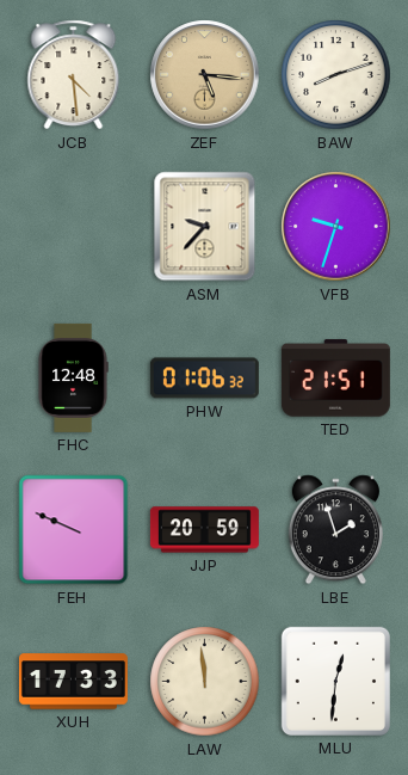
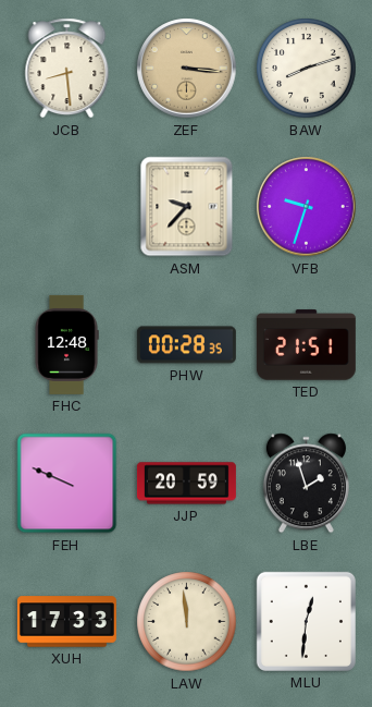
JCB: 4:29 -> 8:29
ZEF: 5:16 -> 3:16
PHW: 01:06 -> 00:28
